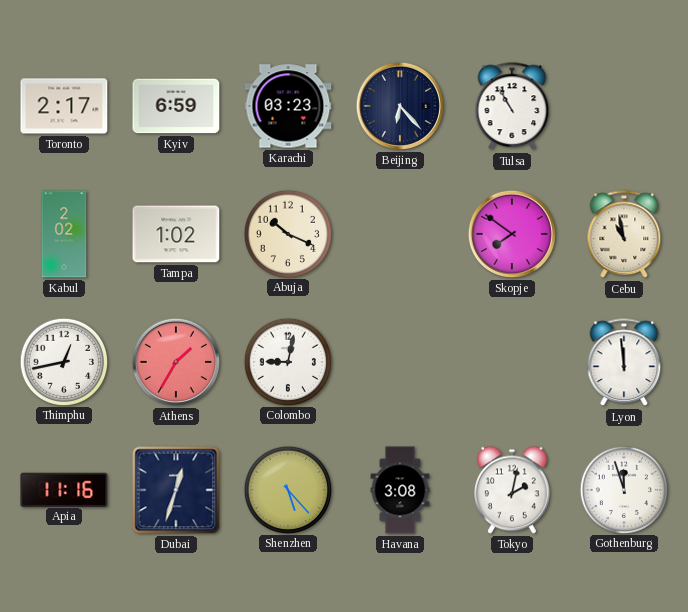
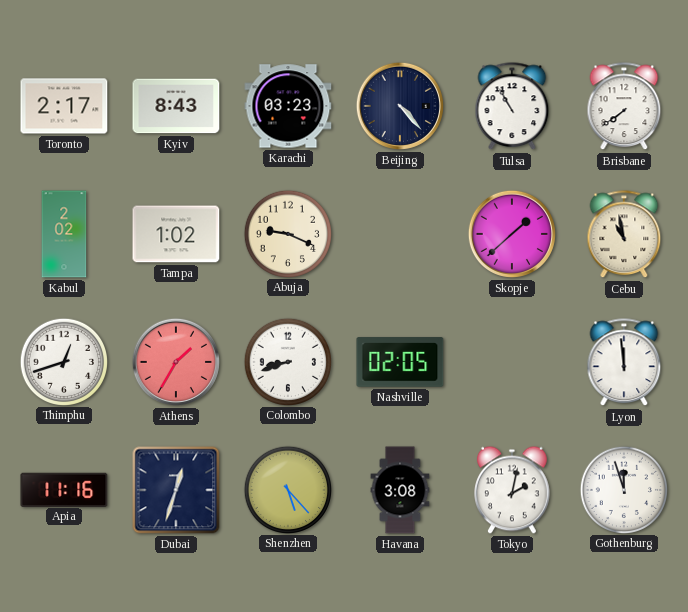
Kyiv: 6:59 -> 8:43
Beijing: 6:23 -> 4:23
Brisbane: none -> 7:39
Abuja: 10:19 -> 9:19
Skopje: 7:51 -> 1:38
Thimphu: 12:43 -> 12:42
Colombo: 9:02 -> 8:42
Nashville: none -> 02:05
